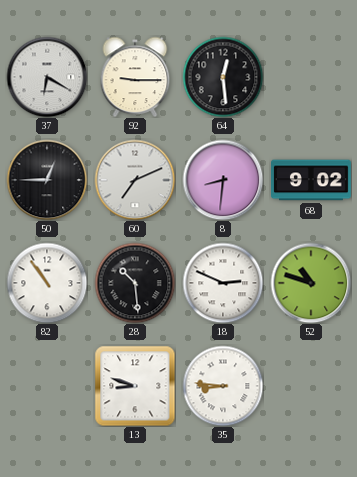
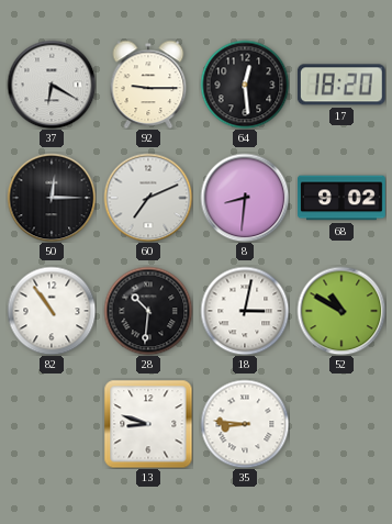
17: none -> 18:20
50: 12:45 -> 12:15
28: 10:29 -> 10:31
18: 2:49 -> 3:02
52: 10:48 -> 10:50
